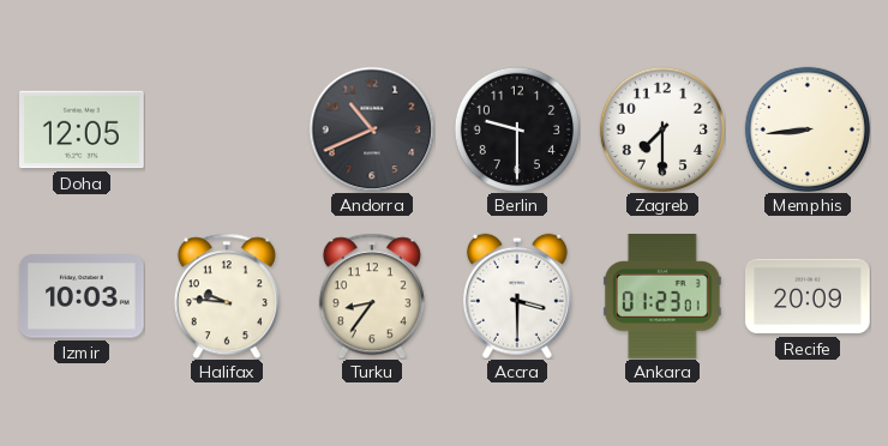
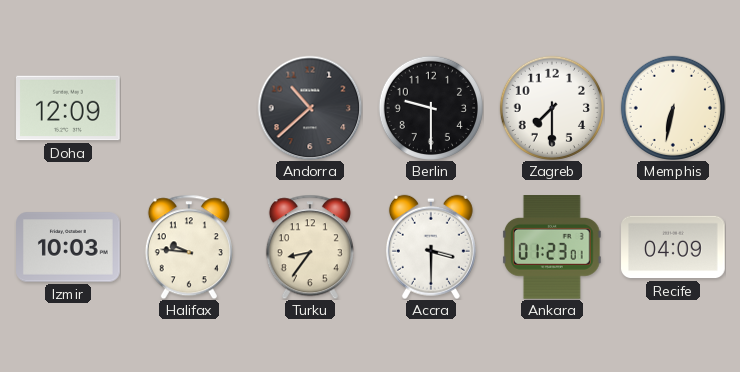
Doha: 12:05 -> 12:09
Andorra: 10:41 -> 10:38
Memphis: 8:44 -> 6:32
Recife: 20:09 -> 04:09
